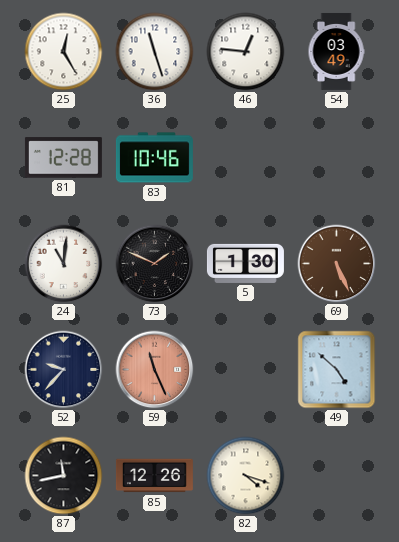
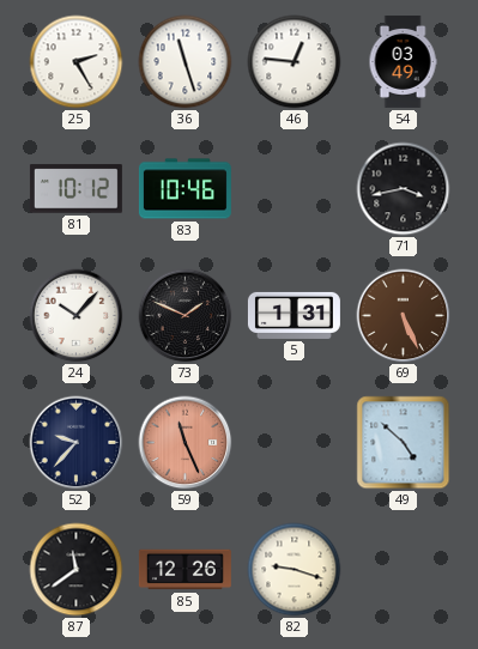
25: 12:25 -> 2:25
81: 12:28 -> 10:12
71: none -> 3:43
24: 11:01 -> 10:07
5: 1:30 -> 1:31
87: 11:43 -> 11:39
82: 4:18 -> 9:18
